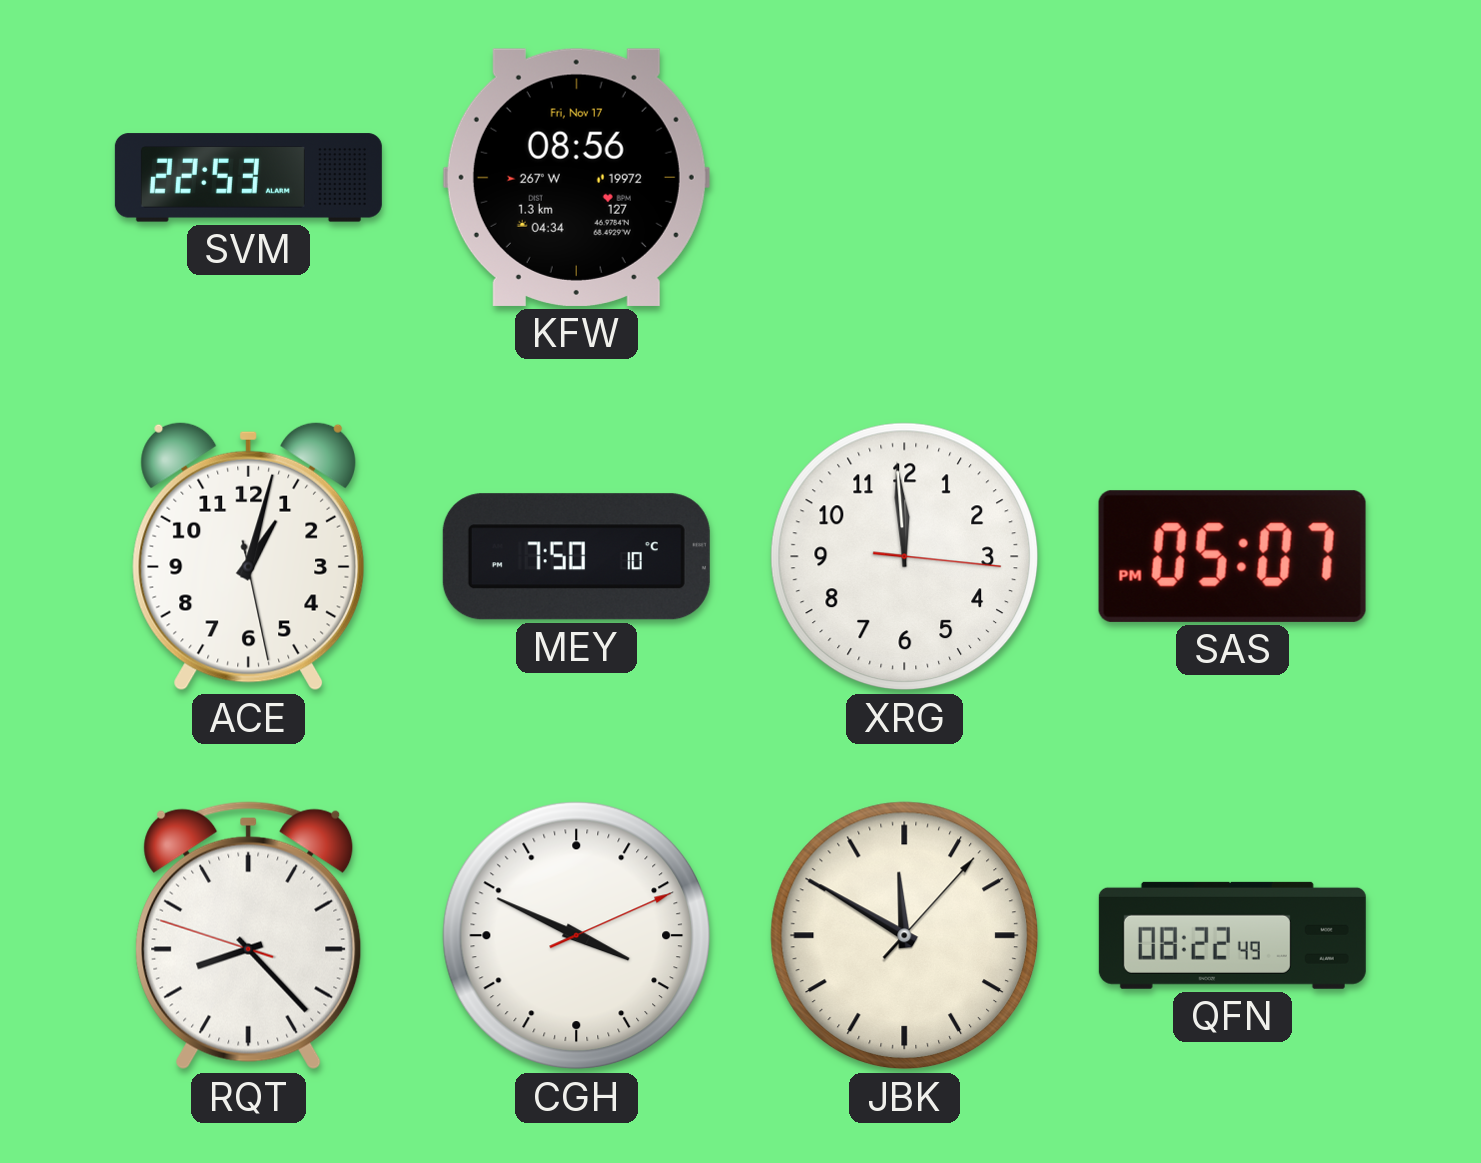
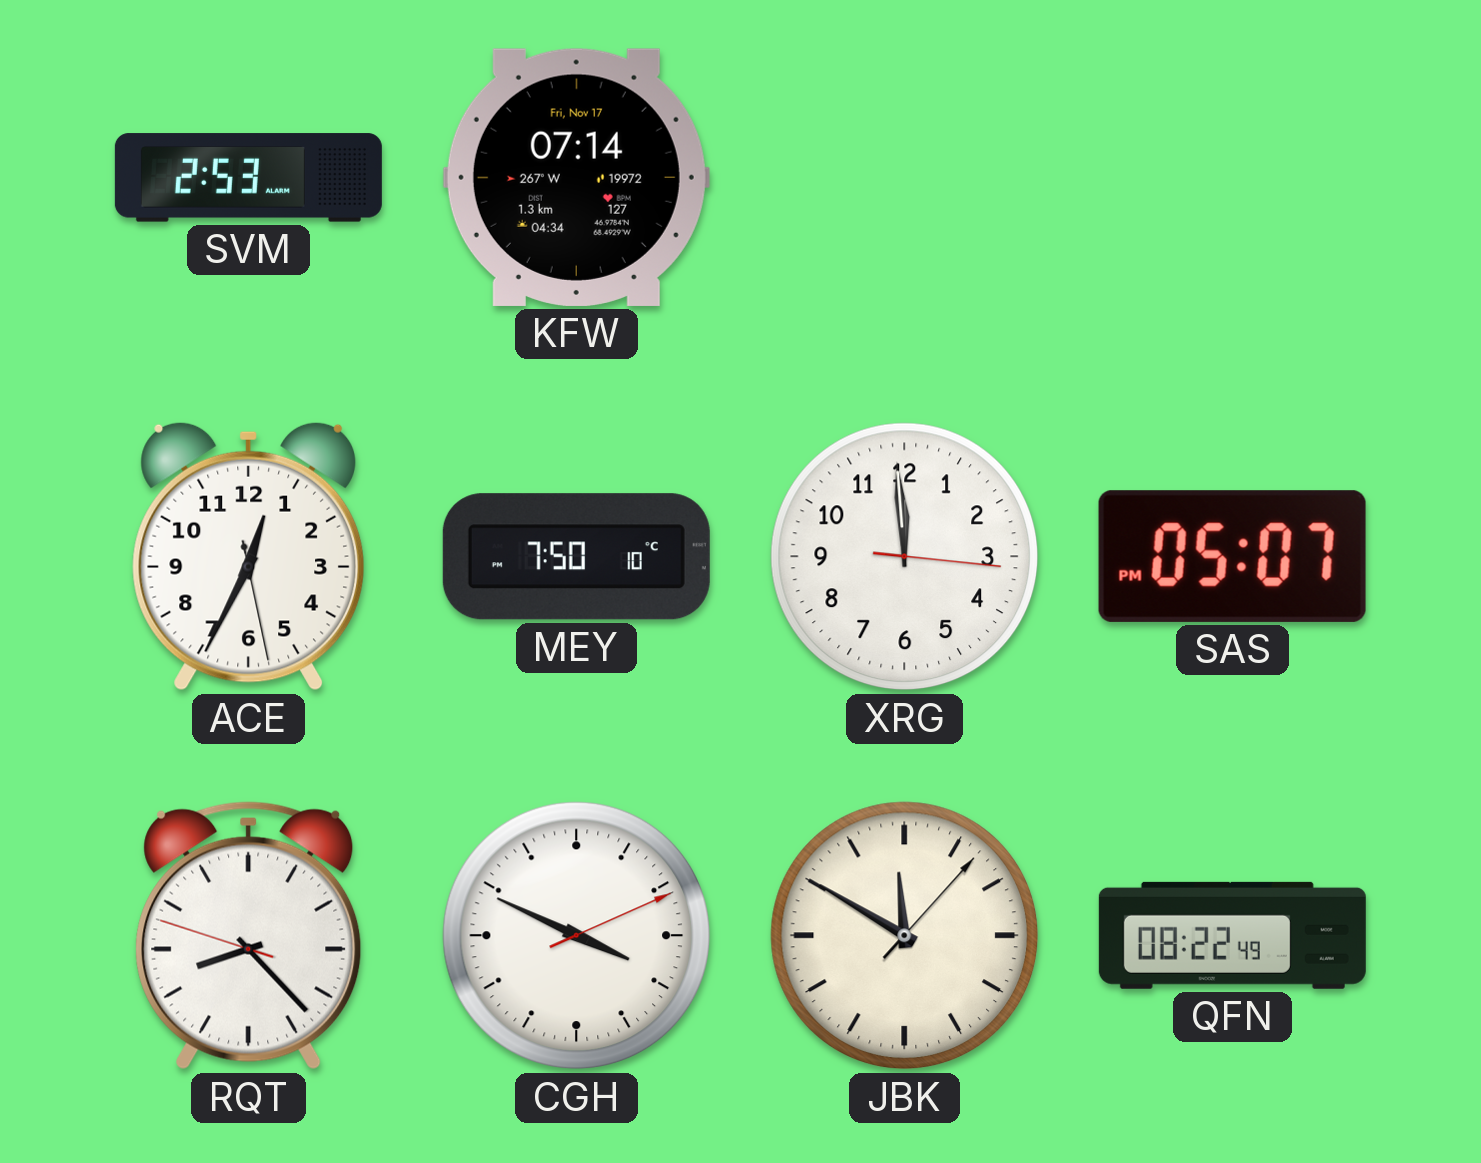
SVM: 22:53 -> 2:53
KFW: 08:56 -> 07:14
ACE: 1:02 -> 12:34
